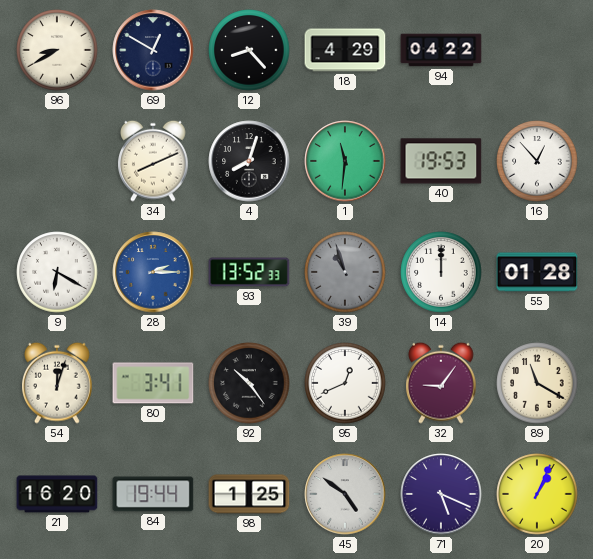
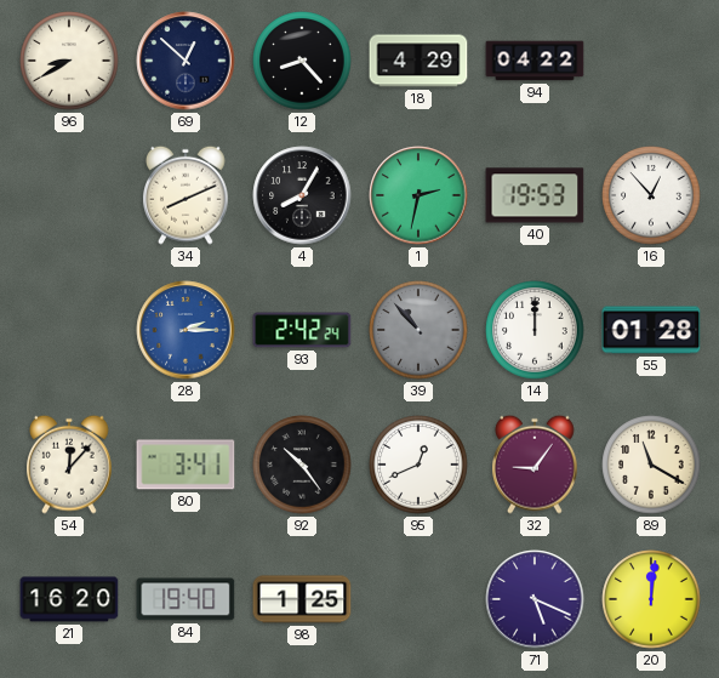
69: 12:50 -> 12:52
4: 8:03 -> 8:05
1: 11:31 -> 2:32
9: 6:20 -> none
93: 13:52 -> 2:42
39: 10:57 -> 10:53
54: 12:03 -> 12:07
84: 19:44 -> 19:40
45: 4:51 -> none
20: 1:04 -> 12:01
